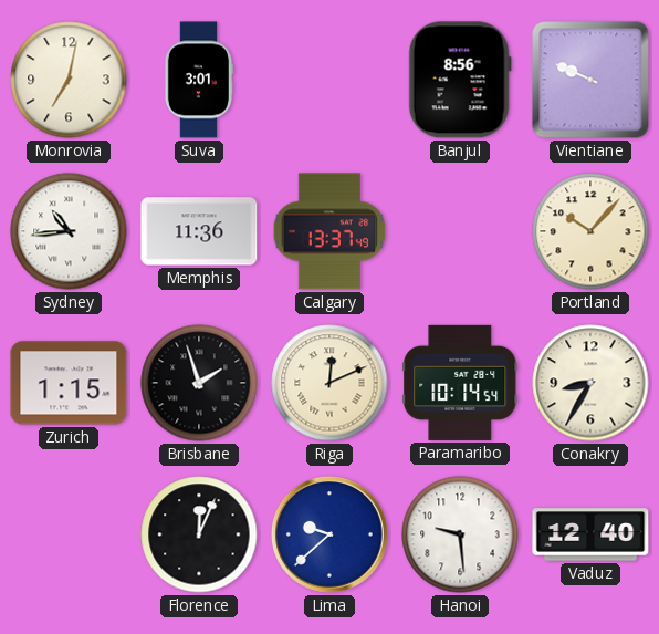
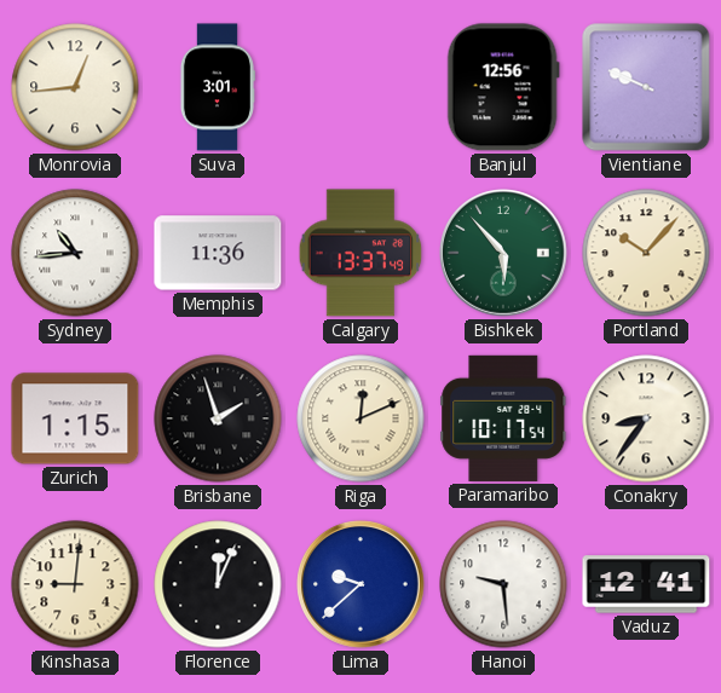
Monrovia: 7:02 -> 12:44
Banjul: 8:56 -> 12:56
Bishkek: none -> 5:53
Paramaribo: 10:14 -> 10:17
Conakry: 8:35 -> 8:36
Kinshasa: none -> 9:01
Vaduz: 12:40 -> 12:41
